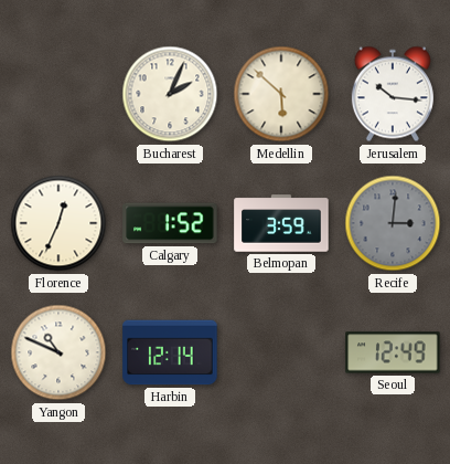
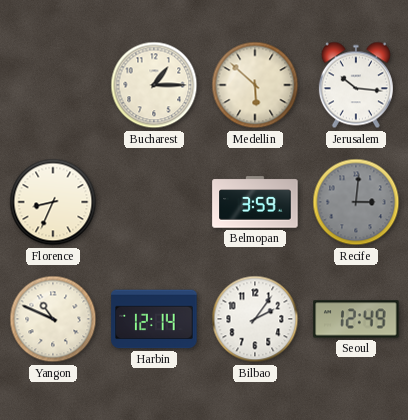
Bucharest: 2:04 -> 1:15
Florence: 12:34 -> 8:34
Calgary: 1:52 -> none
Bilbao: none -> 2:06
